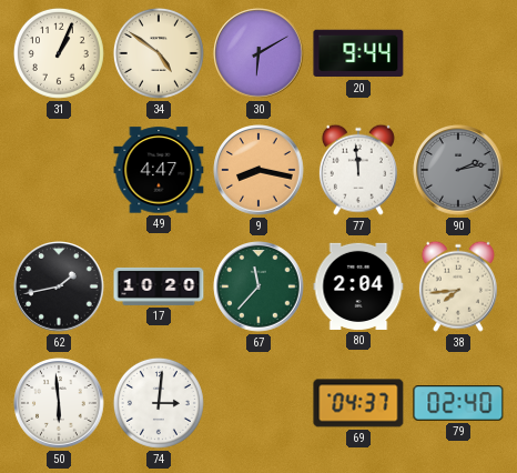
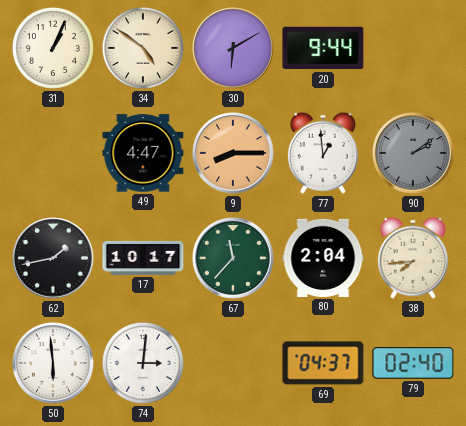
9: 8:17 -> 8:15
77: 11:59 -> 12:59
90: 2:13 -> 2:09
17: 10:20 -> 10:17
